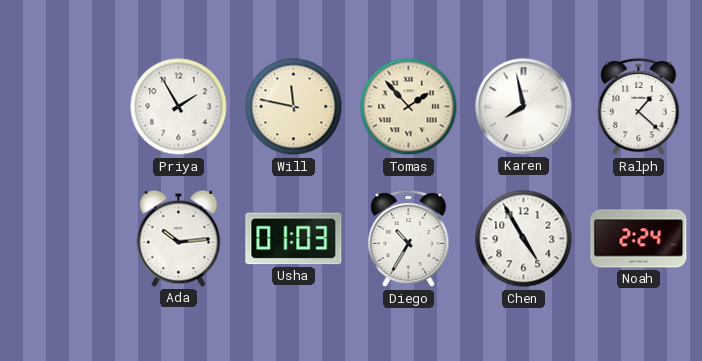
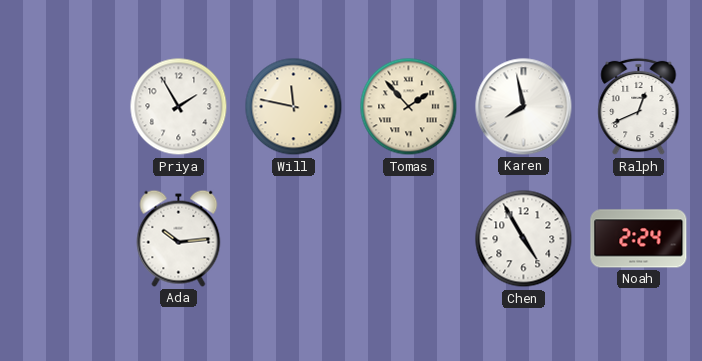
Ralph: 1:22 -> 12:41
Usha: 01:03 -> none
Diego: 10:35 -> none
